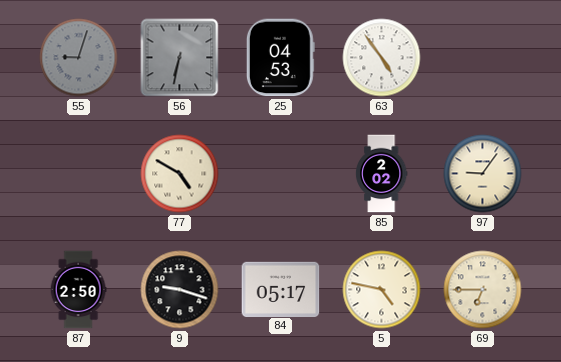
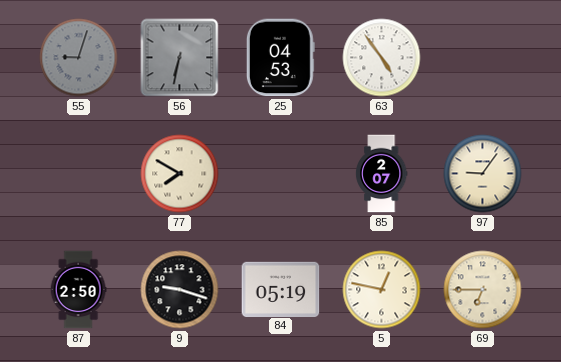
77: 4:50 -> 7:50
85: 2:02 -> 2:07
84: 05:17 -> 05:19
5: 4:47 -> 12:47
